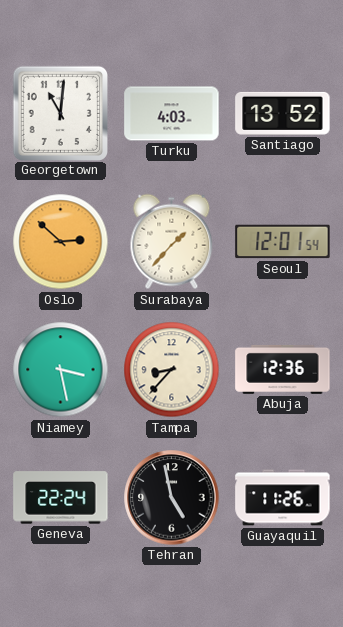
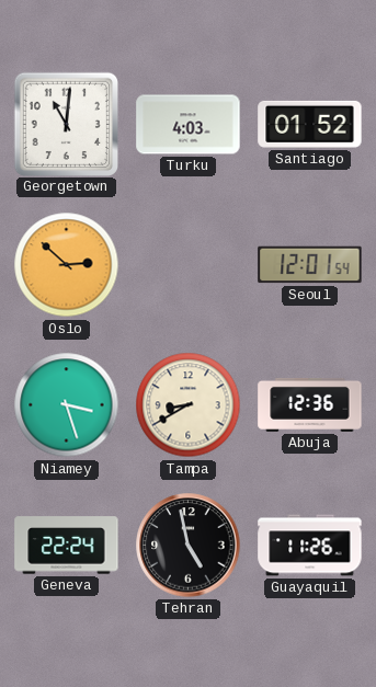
Santiago: 13:52 -> 01:52
Surabaya: 1:37 -> none
Niamey: 3:28 -> 3:27
Tampa: 8:37 -> 8:40
